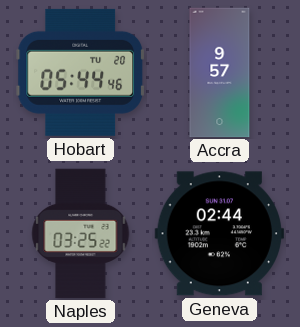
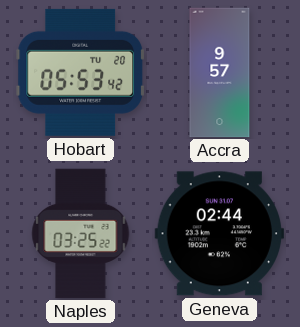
Hobart: 05:44 -> 05:53
